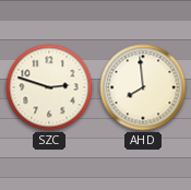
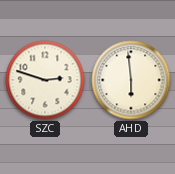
AHD: 7:59 -> 5:59
